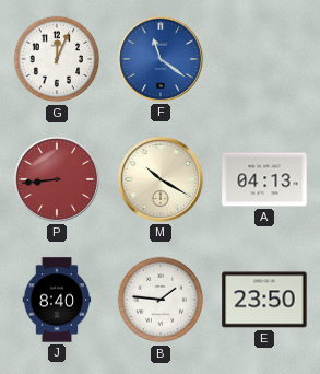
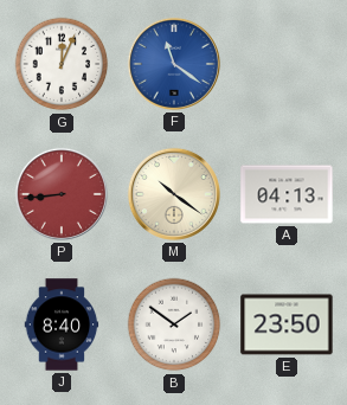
M: 10:20 -> 10:21
B: 1:46 -> 1:51
